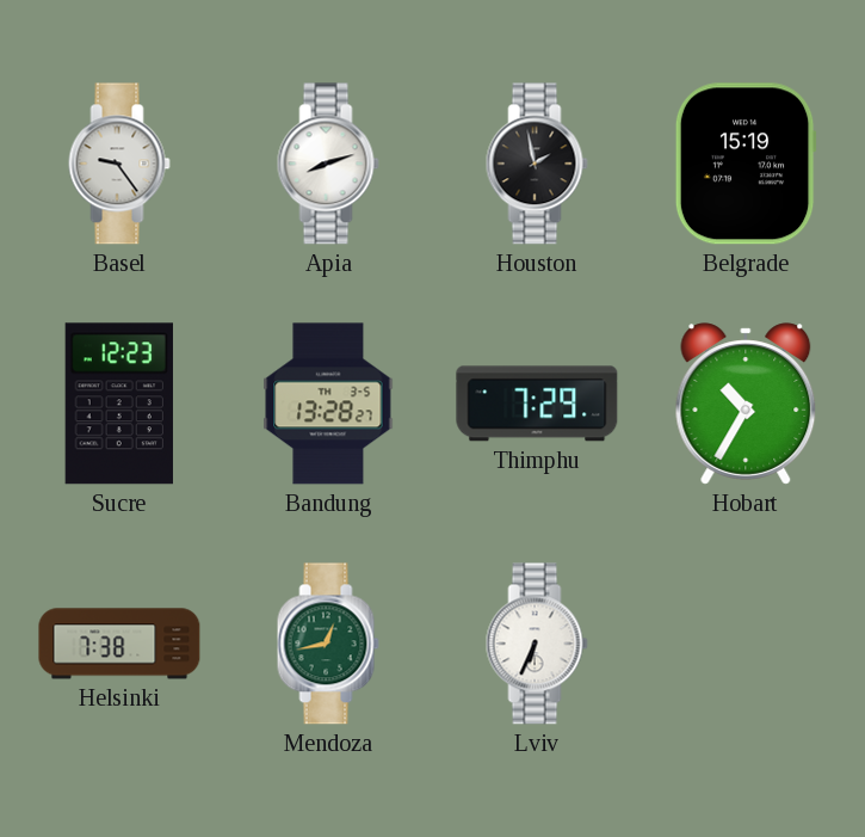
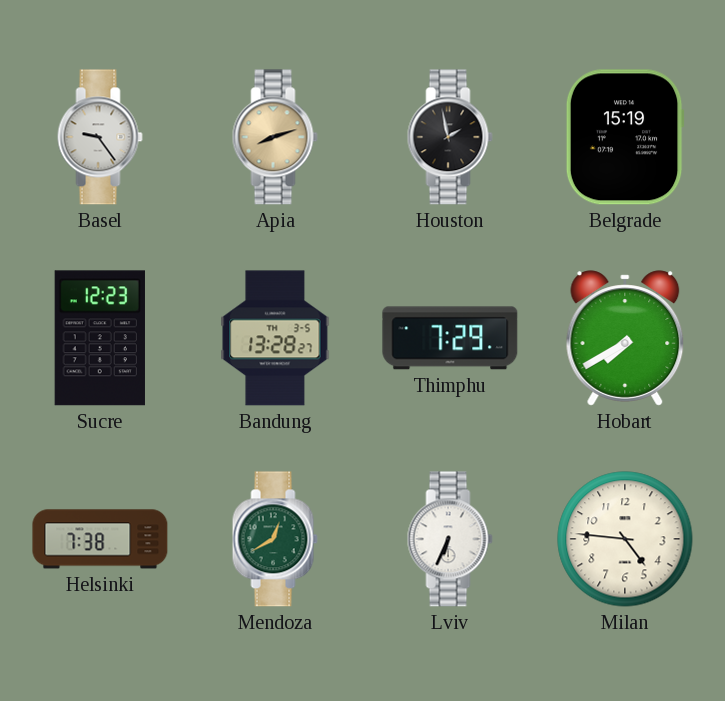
Apia dial: white -> champagne
Hobart: 10:35 -> 7:40
Mendoza: 12:43 -> 12:40
Milan: none -> 4:46
